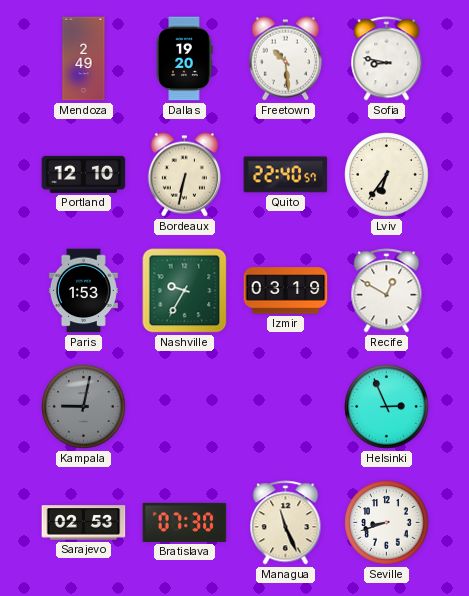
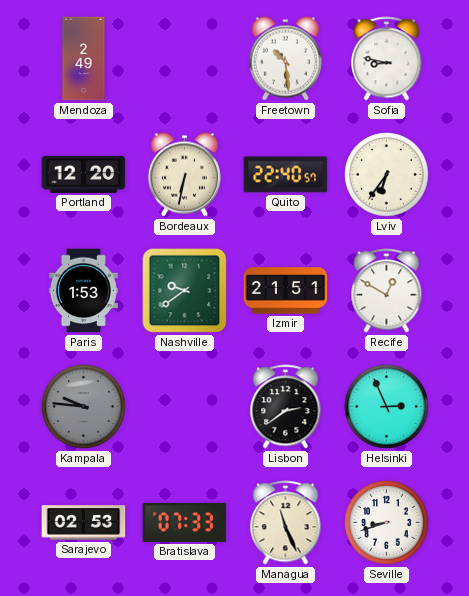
Dallas: 19:20 -> none
Portland: 12:10 -> 12:20
Nashville: 9:35 -> 9:39
Izmir: 03:19 -> 21:51
Kampala: 9:02 -> 9:46
Lisbon: none -> 2:39
Bratislava: 07:30 -> 07:33
